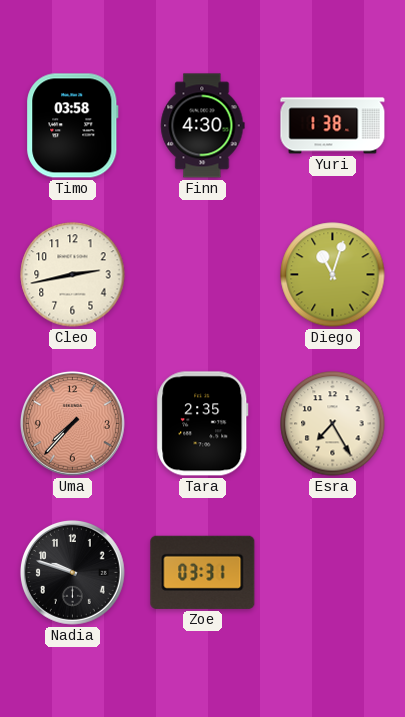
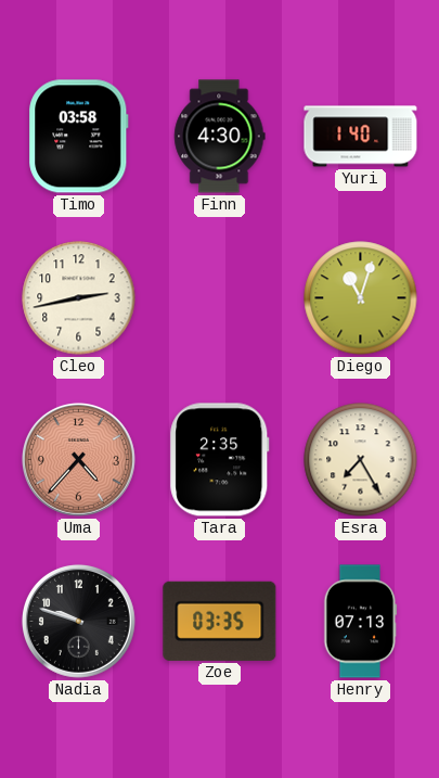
Yuri: 1:38 -> 1:40
Uma: 7:37 -> 4:37
Zoe: 03:31 -> 03:35
Henry: none -> 07:13
